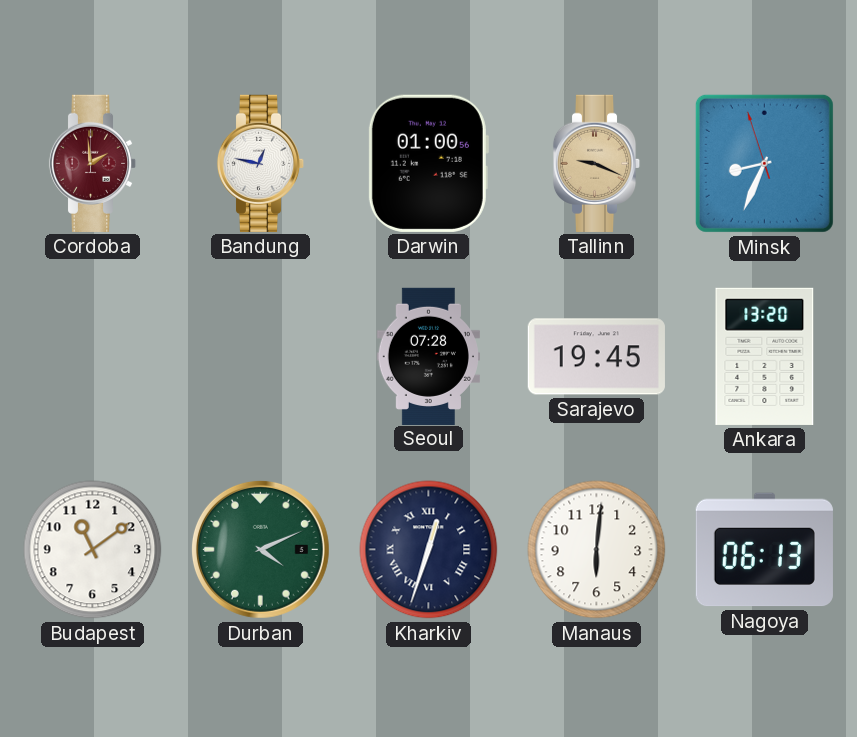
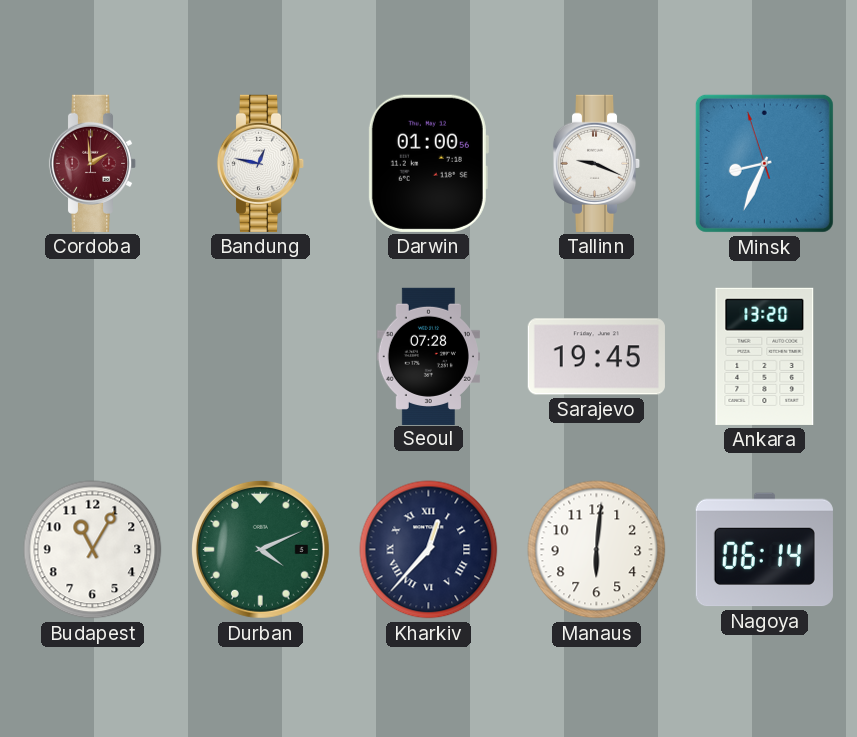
Tallinn dial: champagne -> white
Budapest: 11:09 -> 11:05
Kharkiv: 12:33 -> 12:37
Nagoya: 06:13 -> 06:14
